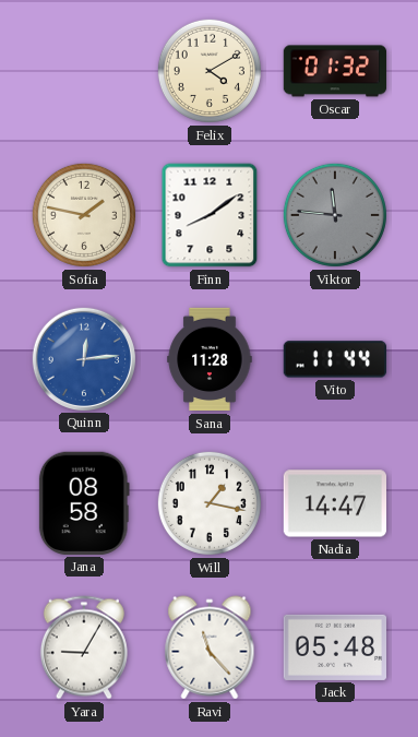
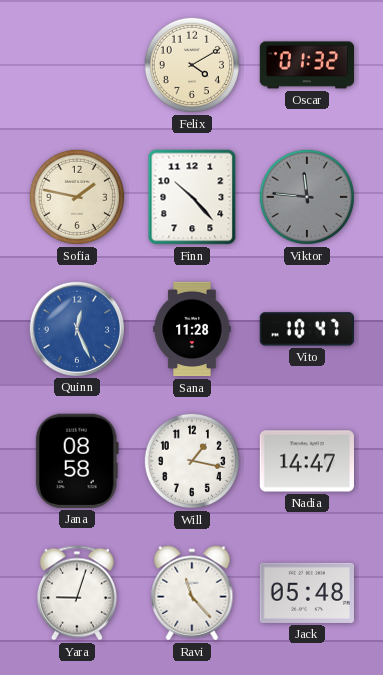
Finn: 8:09 -> 10:23
Quinn: 12:14 -> 12:26
Vito: 11:44 -> 10:47
Yara: 9:05 -> 9:03
